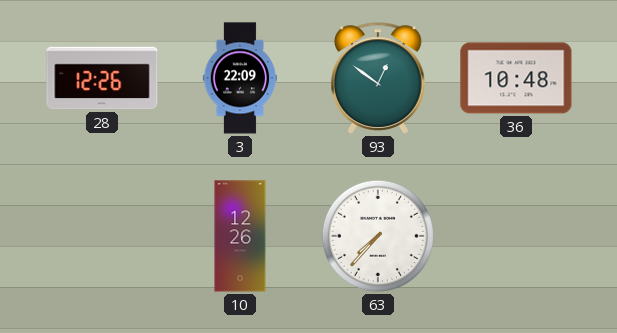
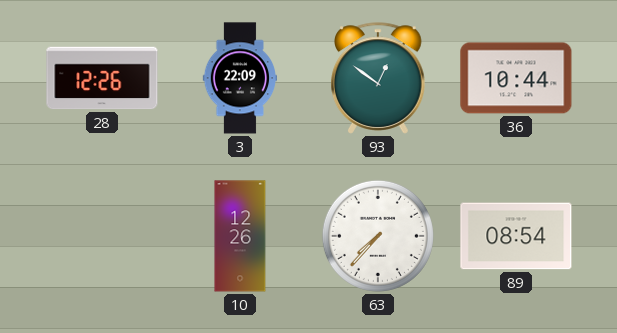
36: 10:48 -> 10:44
89: none -> 08:54
